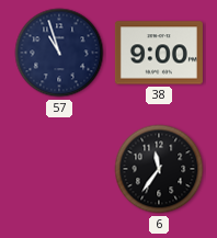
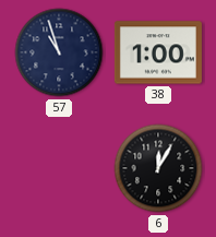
38: 9:00 -> 1:00
6: 11:36 -> 12:05
